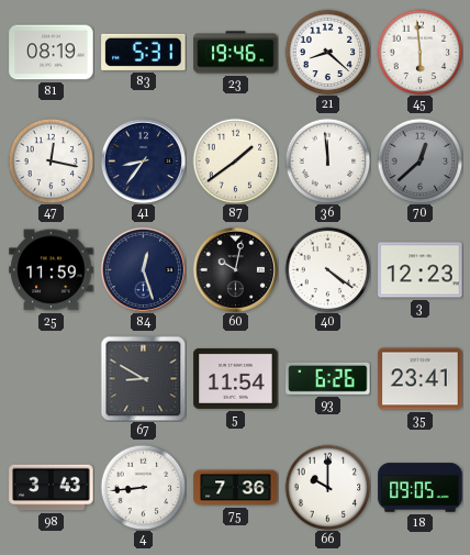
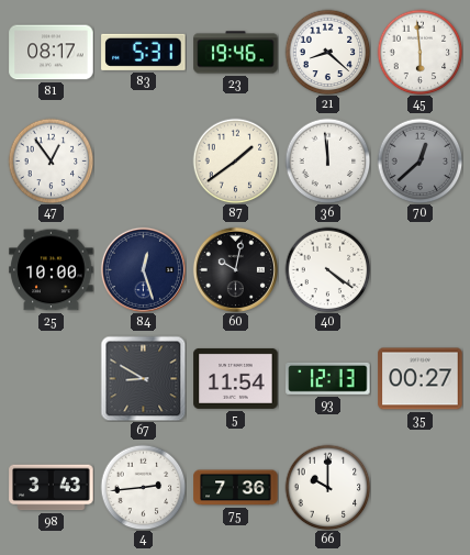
81: 08:19 -> 08:17
47: 12:17 -> 12:54
41: 8:36 -> none
25: 11:59 -> 10:00
3: 12:23 -> none
93: 6:26 -> 12:13
35: 23:41 -> 00:27
4: 8:44 -> 2:44
18: 09:05 -> none
